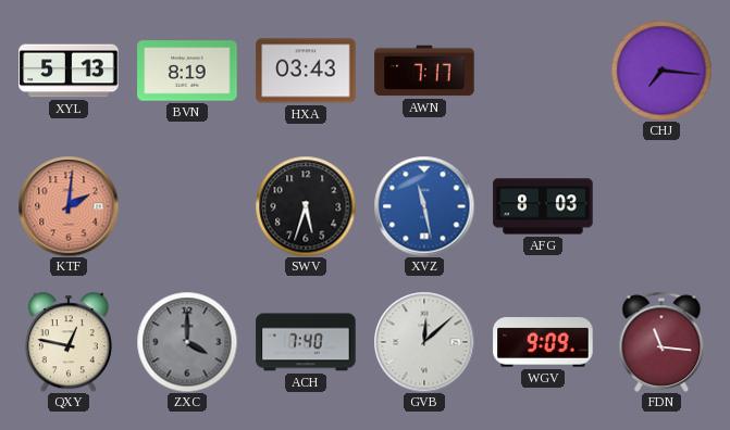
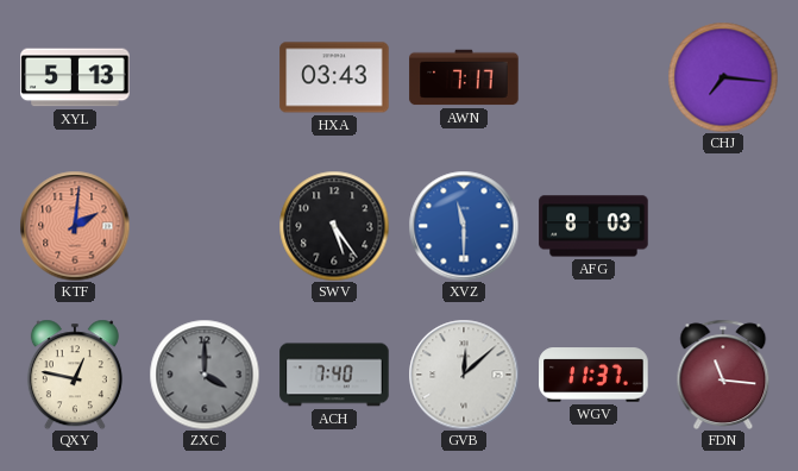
BVN: 8:19 -> none
SWV: 5:33 -> 5:24
XVZ: 11:28 -> 11:30
WGV: 9:09 -> 11:37
